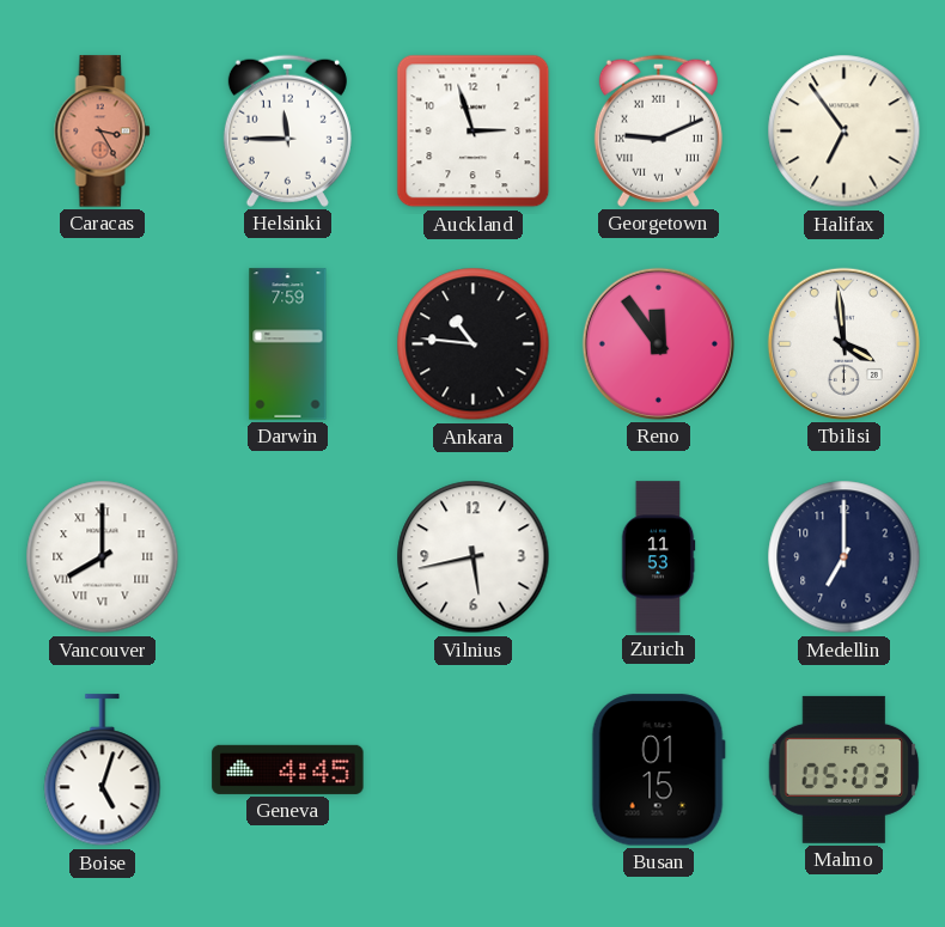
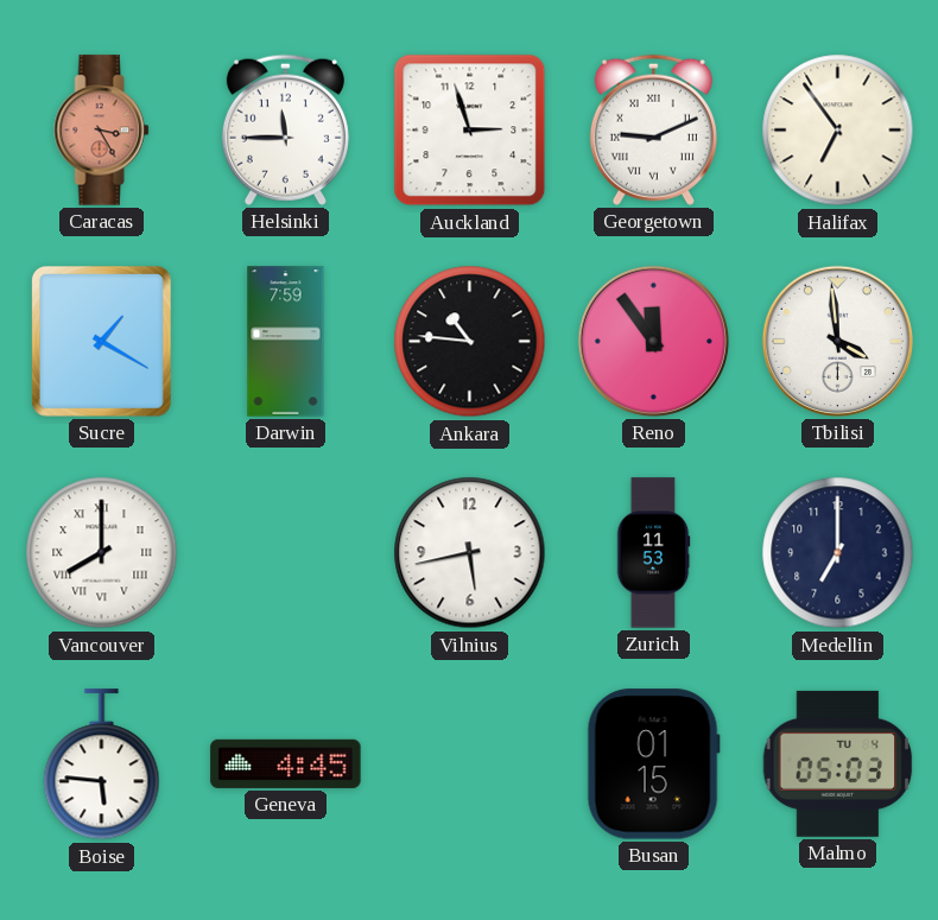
Sucre: none -> 1:20
Boise: 5:03 -> 5:46
Malmo date: FR 7 -> TU 4
